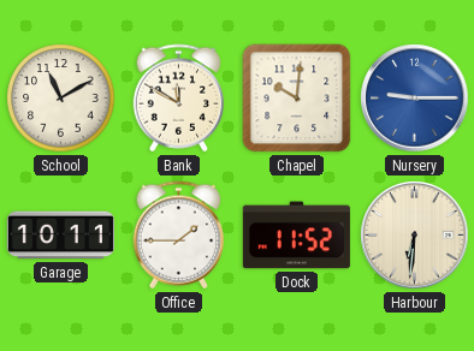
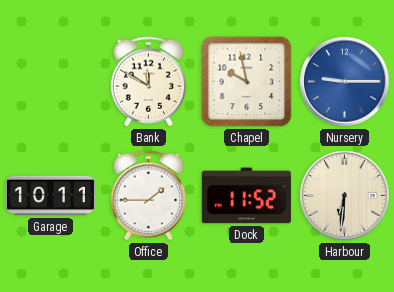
School: 11:10 -> none
Chapel: 10:01 -> 9:58
